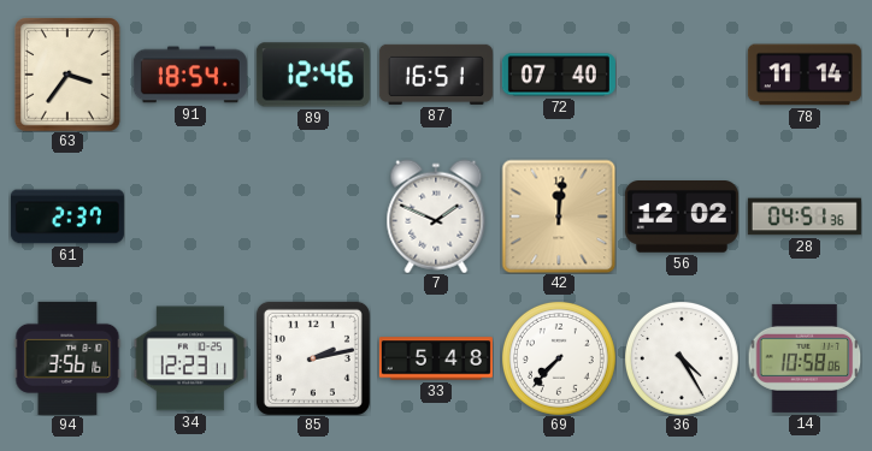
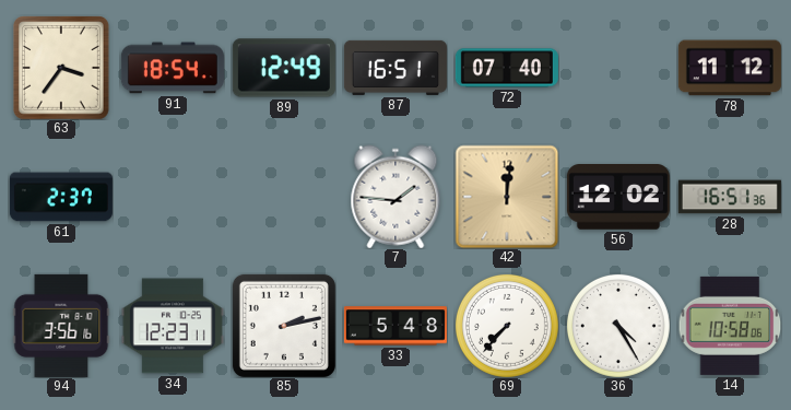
89: 12:46 -> 12:49
78: 11:14 -> 11:12
7: 1:49 -> 1:46
28: 04:51 -> 16:51
